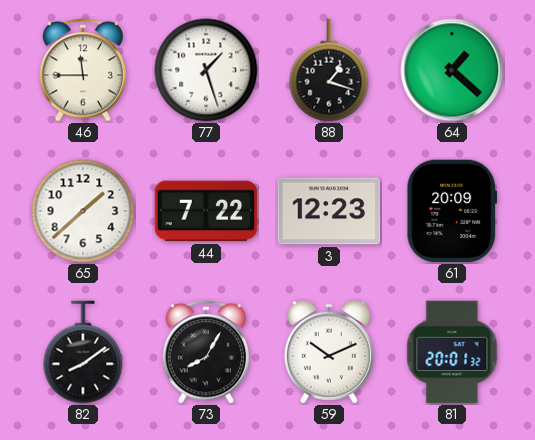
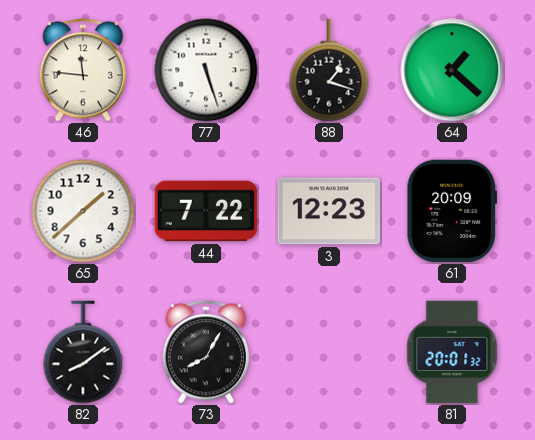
46: 11:45 -> 11:46
77: 1:27 -> 5:27
59: 10:11 -> none
